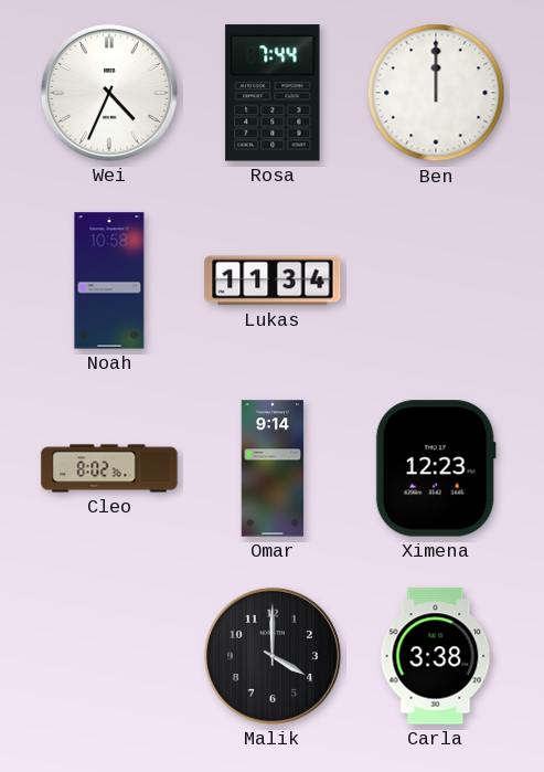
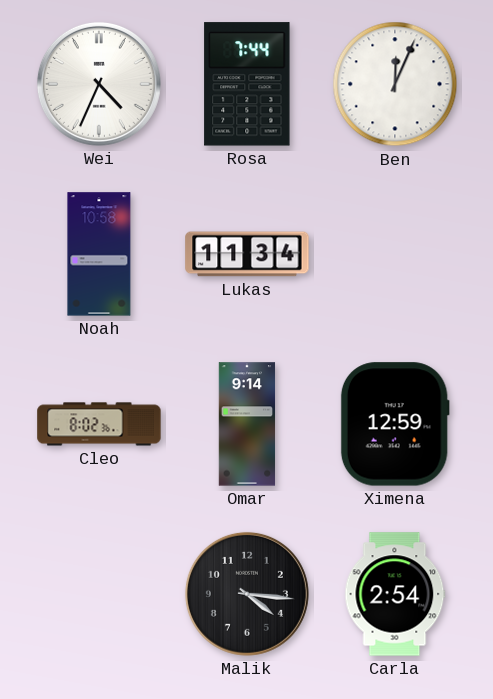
Ben: 12:00 -> 12:04
Ximena: 12:23 -> 12:59
Malik: 4:00 -> 4:16
Carla: 3:38 -> 2:54
